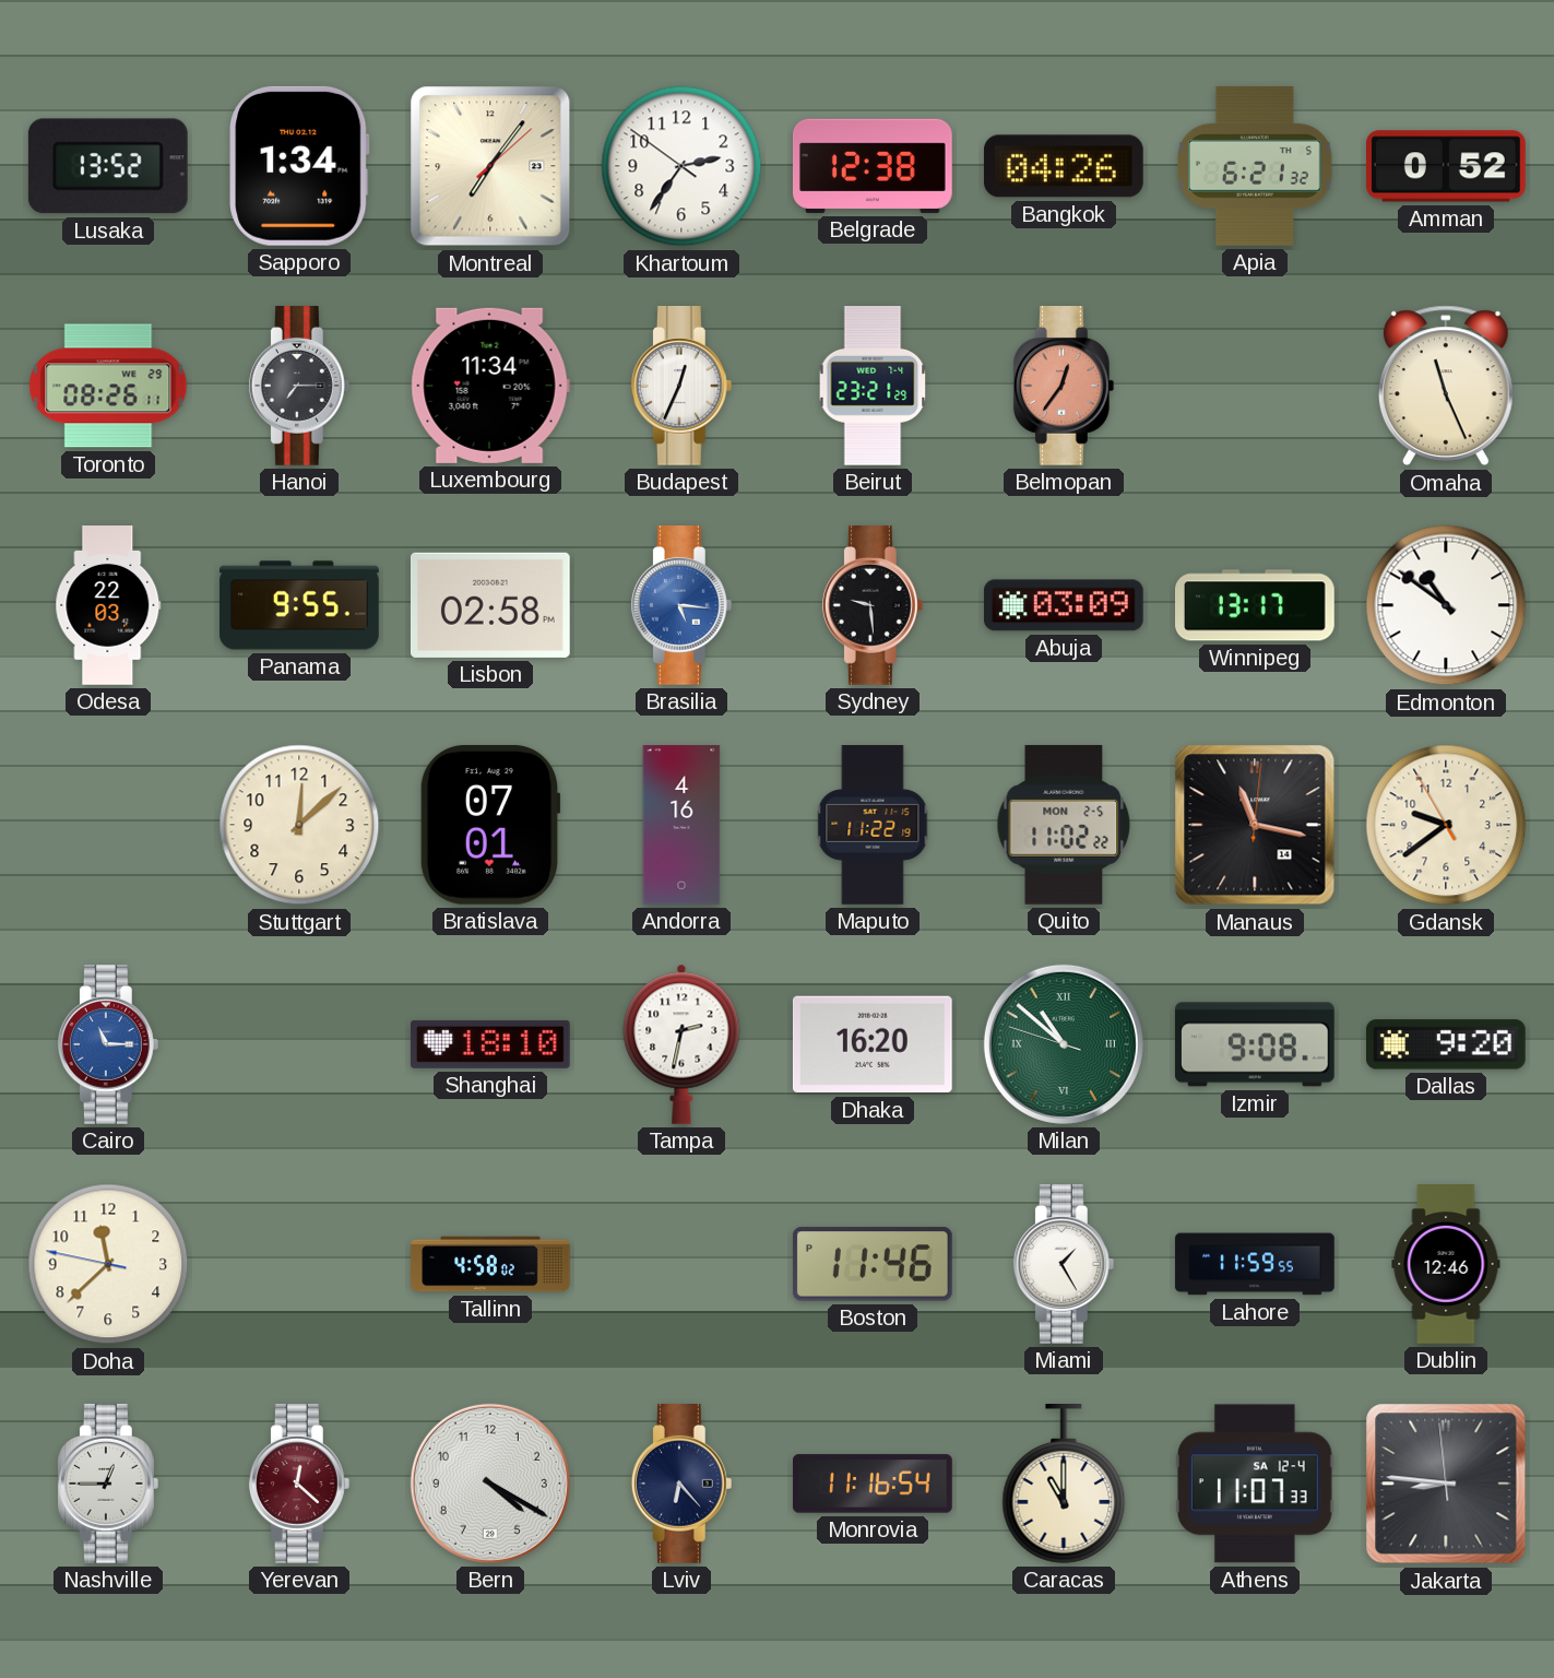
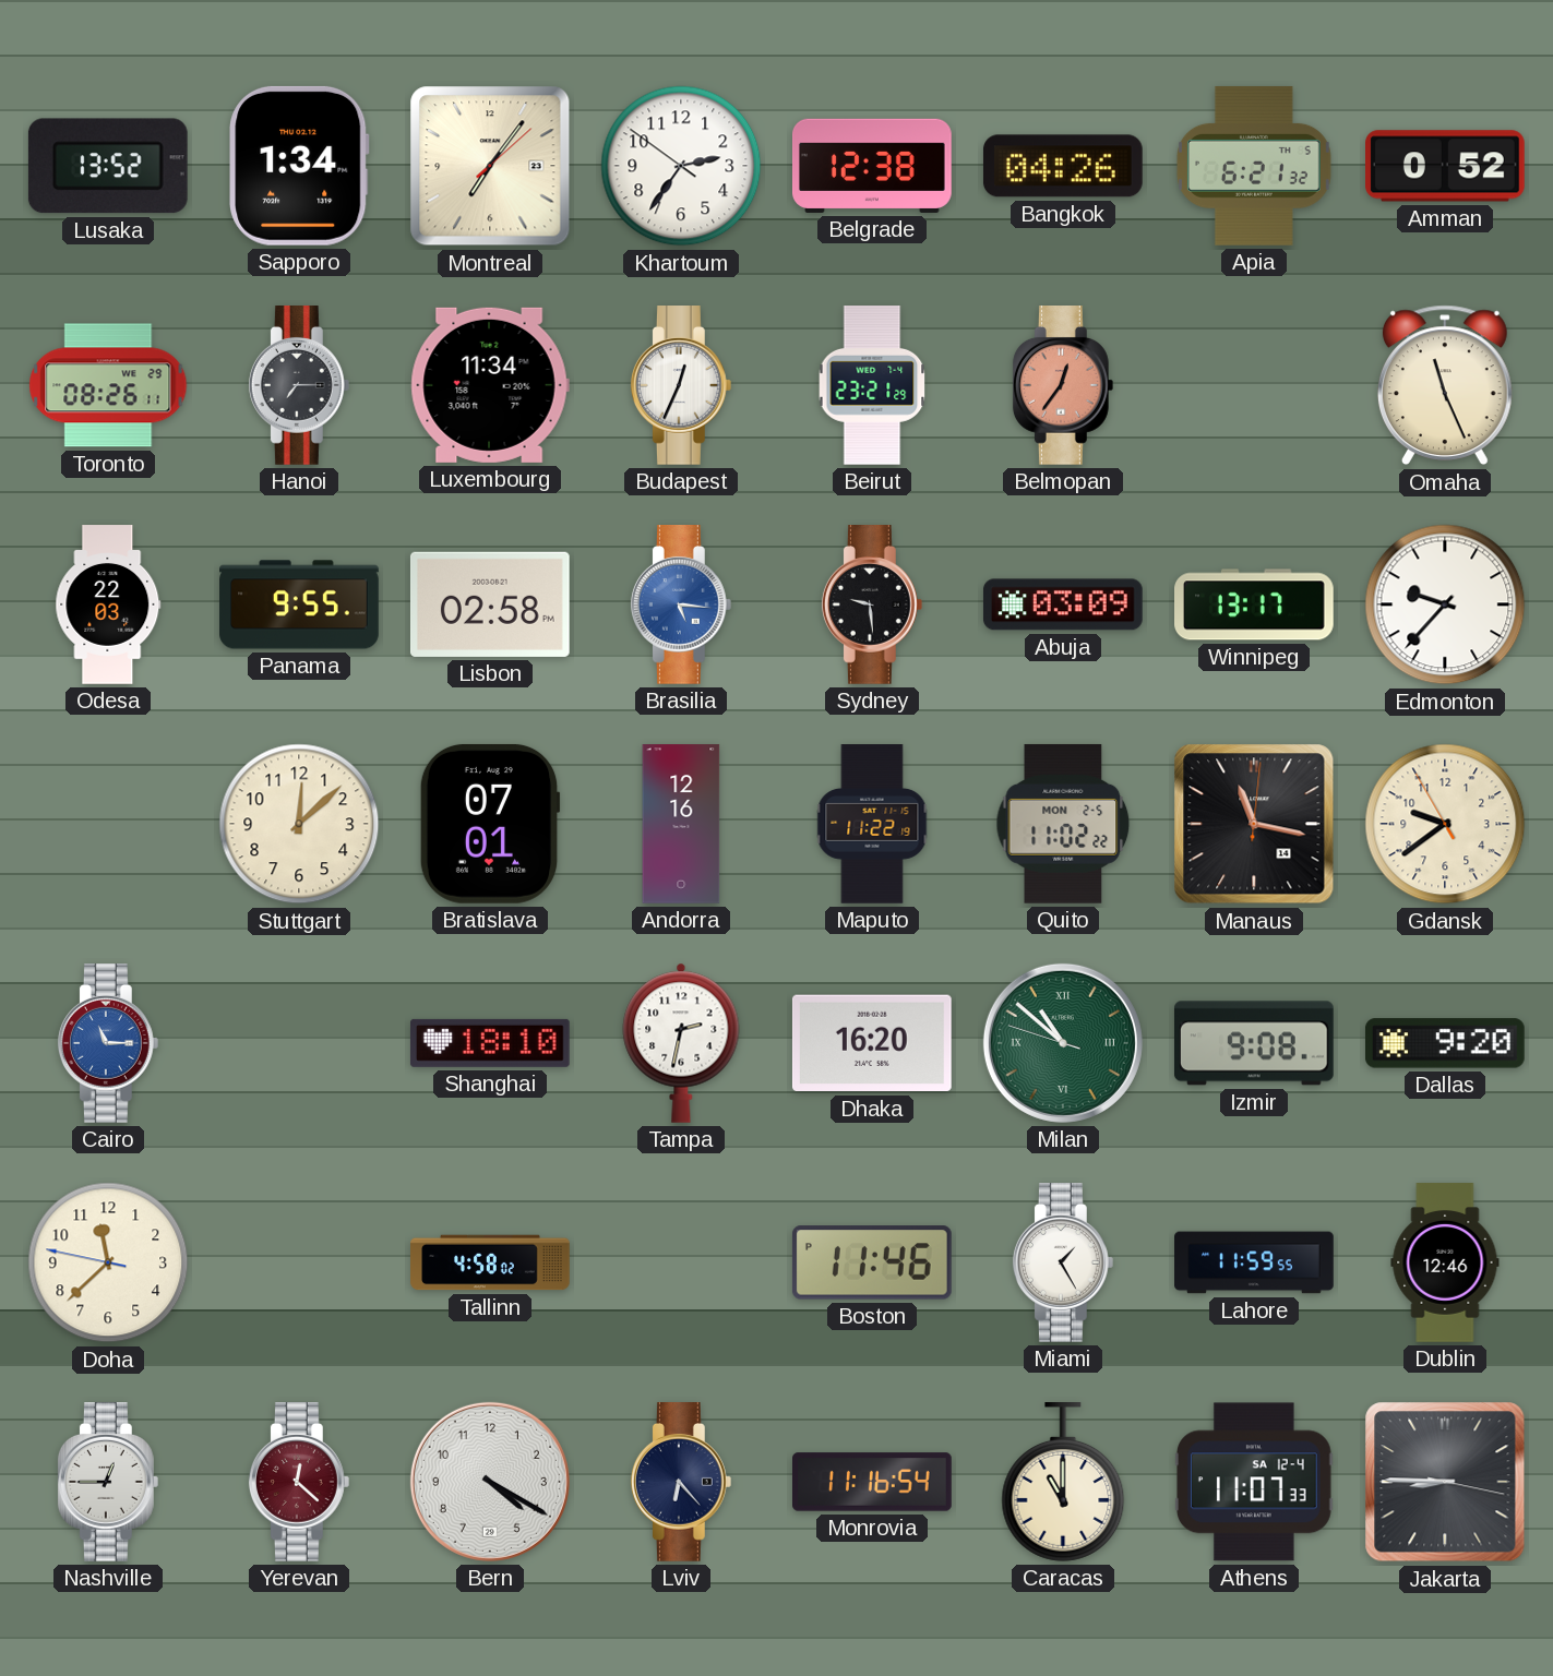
Edmonton: 10:51 -> 9:37
Andorra: 4:16 -> 12:16
Jakarta: 8:45:59 -> 8:45:17
